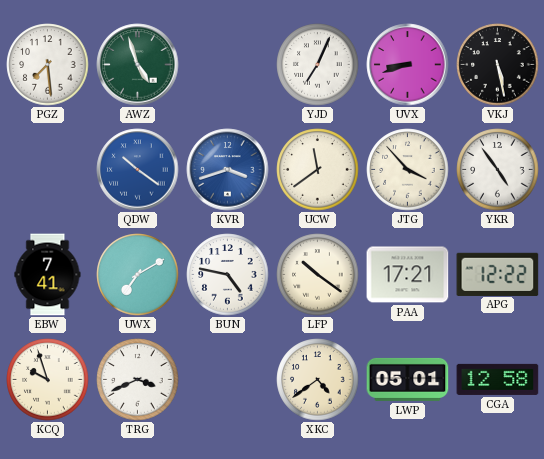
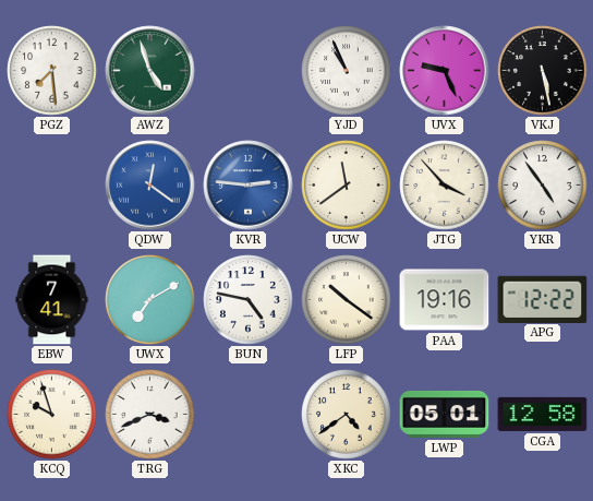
YJD: 7:04 -> 10:56
UVX: 8:42 -> 9:26
QDW: 10:21 -> 12:21
KVR: 3:42 -> 2:46
PAA: 17:21 -> 19:16
